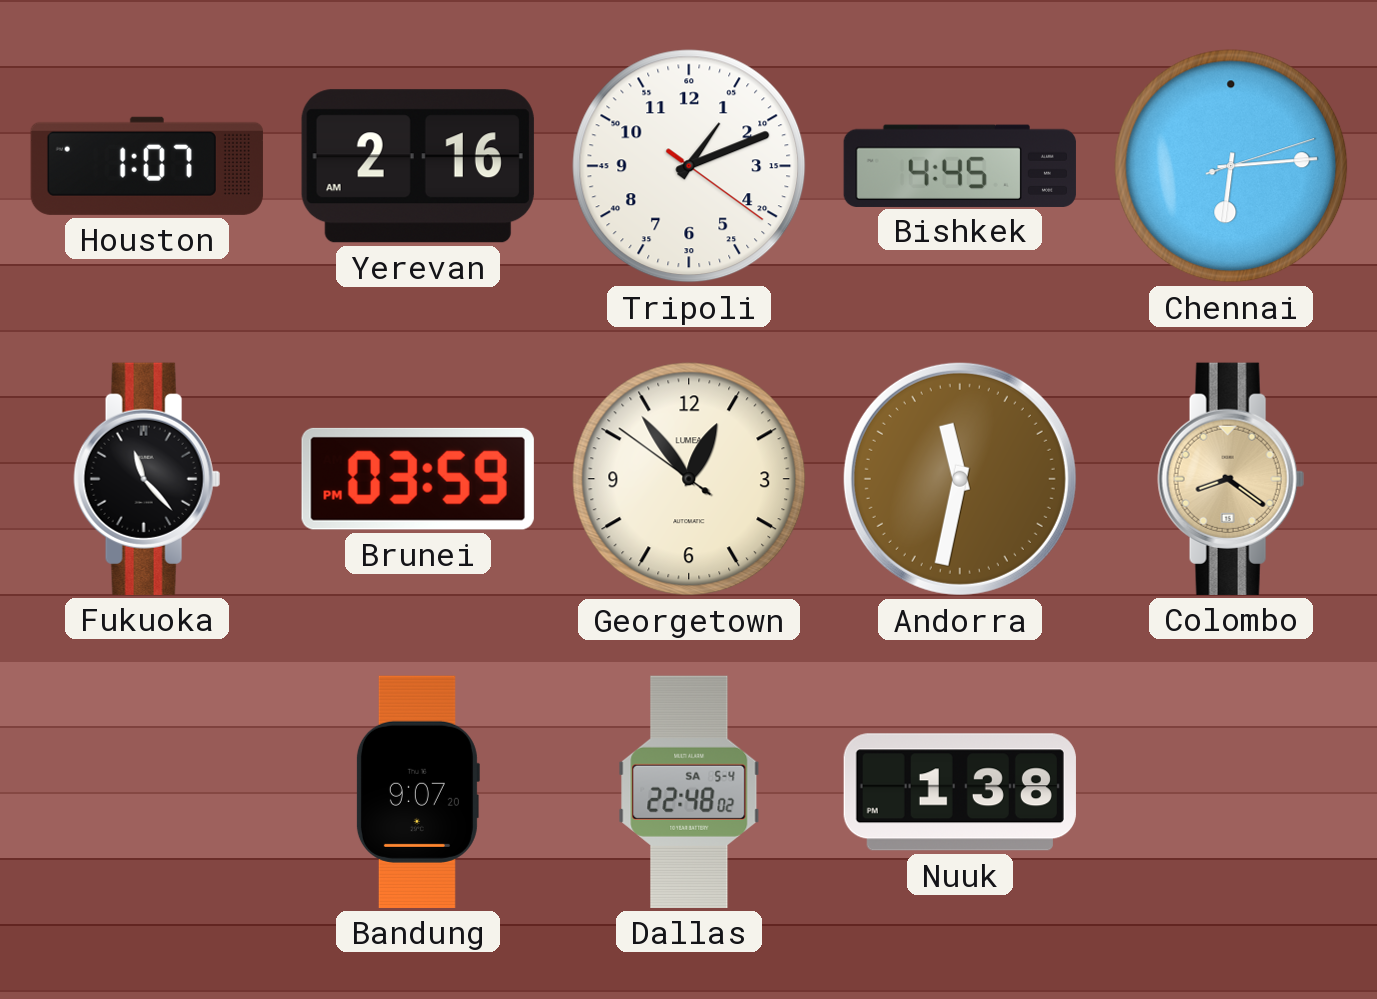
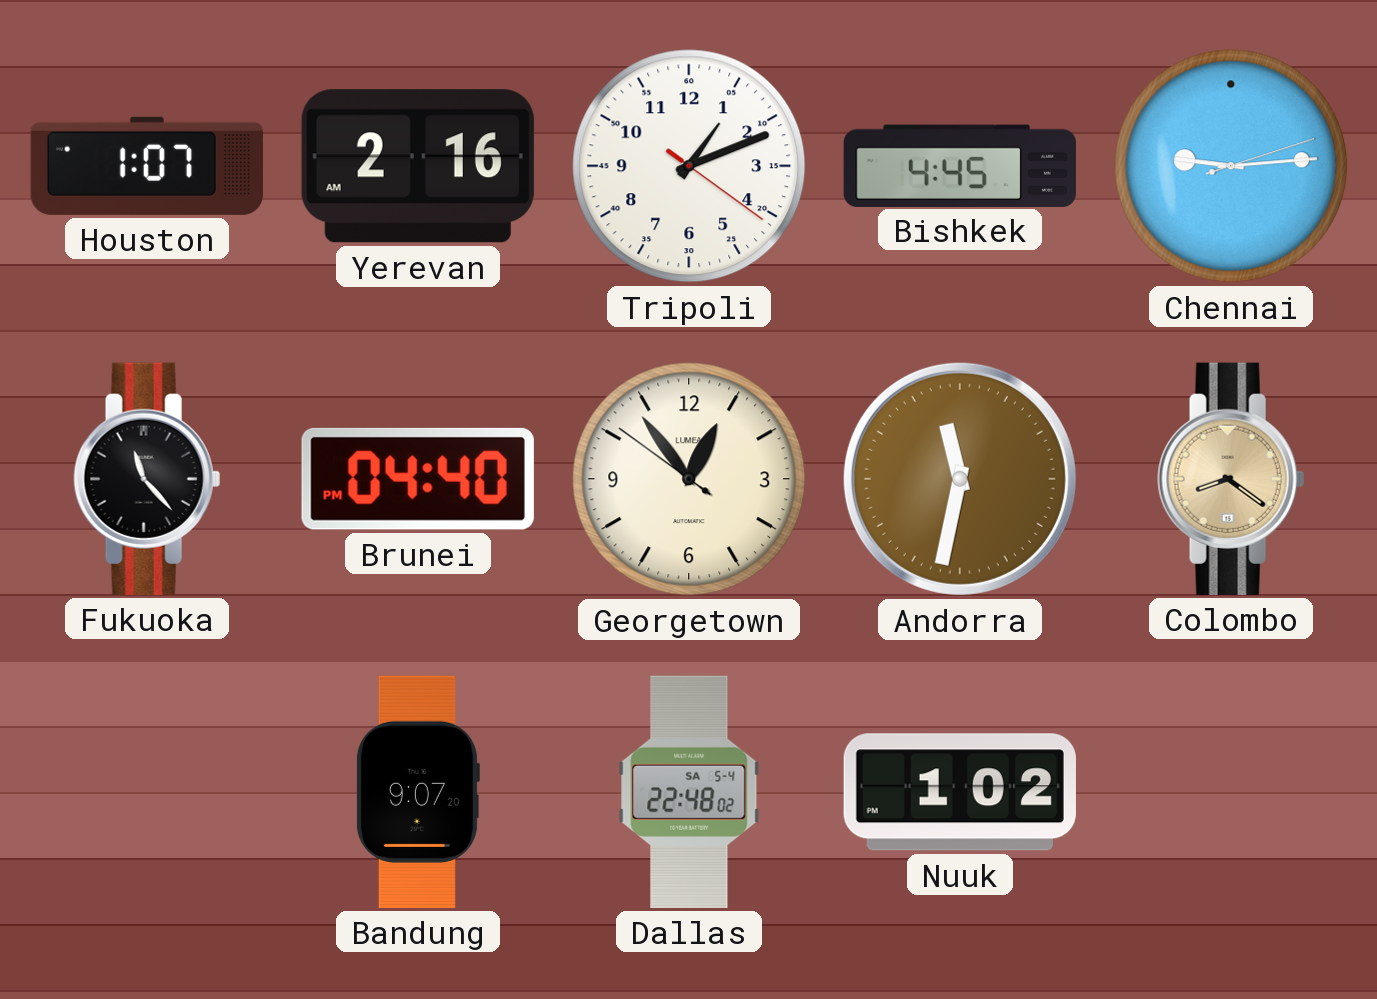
Chennai: 6:14 -> 9:14
Brunei: 03:59 -> 04:40
Nuuk: 1:38 -> 1:02
